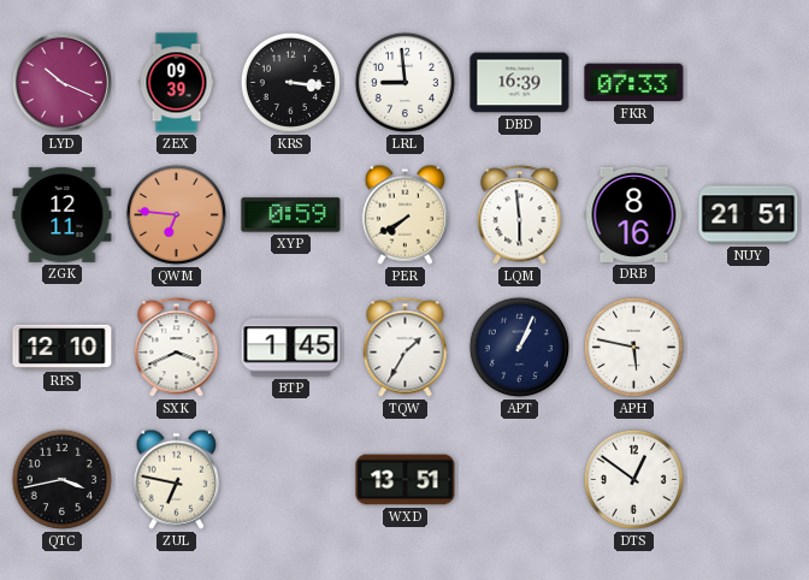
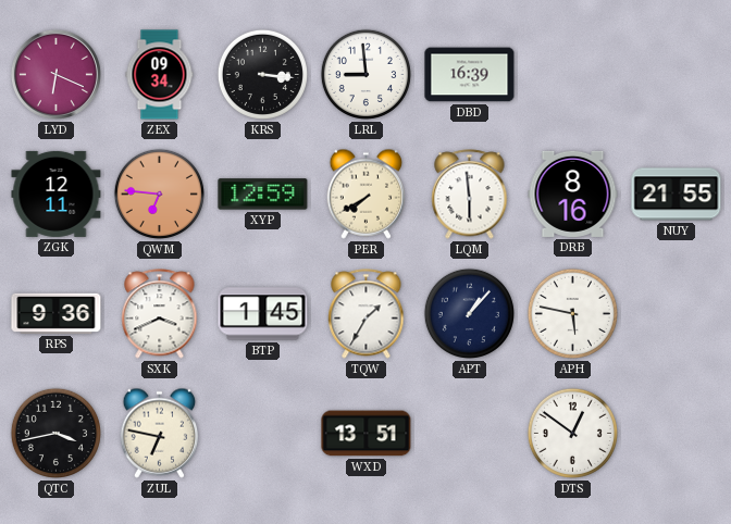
LYD: 10:19 -> 6:19
ZEX: 09:39 -> 09:34
FKR: 07:33 -> none
XYP: 0:59 -> 12:59
NUY: 21:51 -> 21:55
RPS: 12:10 -> 9:36
APT: 1:04 -> 1:07
